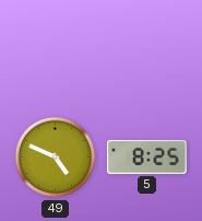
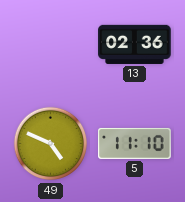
13: none -> 02:36
5: 8:25 -> 11:10
